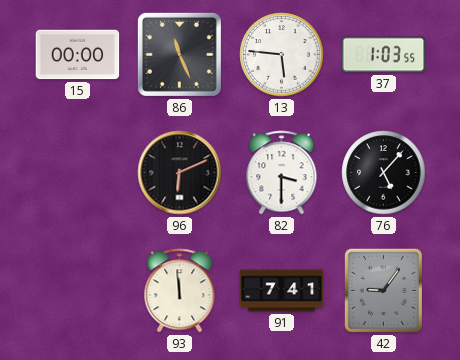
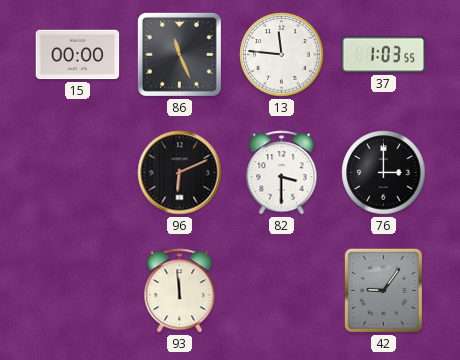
13: 5:46 -> 11:46
76: 5:07 -> 3:00
91: 7:41 -> none
